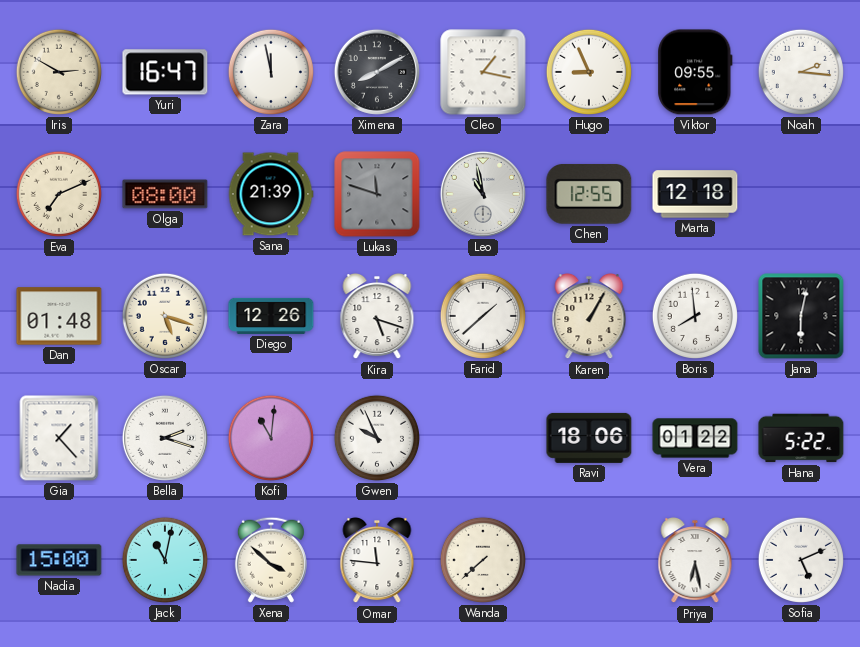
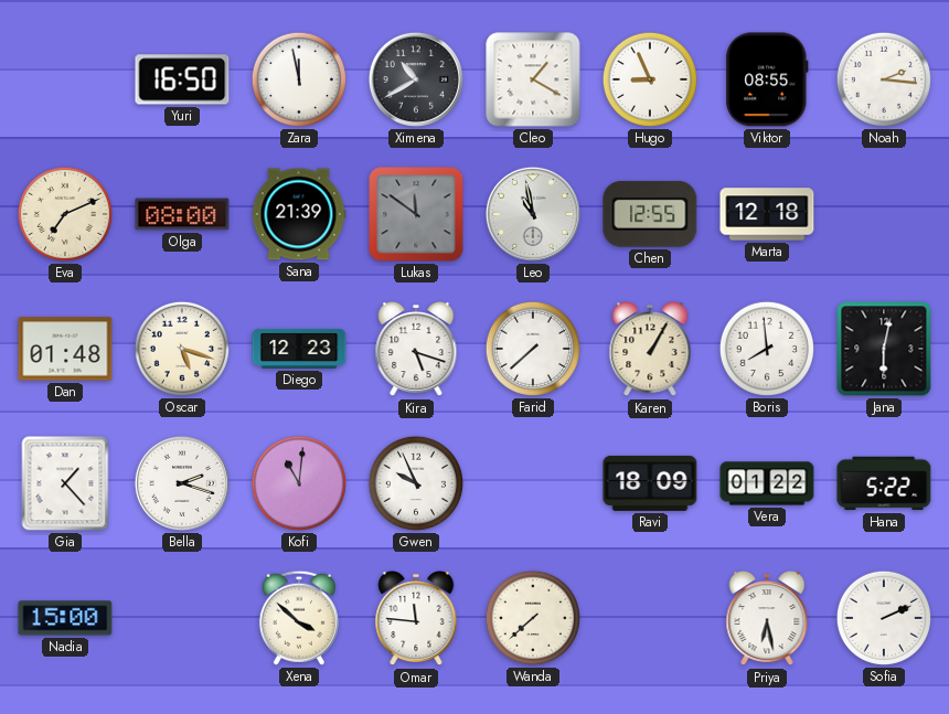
Iris: 2:50 -> none
Yuri: 16:47 -> 16:50
Ximena: 8:10 -> 10:40
Cleo: 1:17 -> 1:20
Viktor: 09:55 -> 08:55
Lukas: 11:48 -> 11:51
Diego: 12:26 -> 12:23
Farid: 1:38 -> 7:38
Ravi: 18:06 -> 18:09
Jack: 11:02 -> none
Sofia: 5:11 -> 2:11
